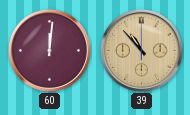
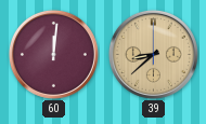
39: 10:53 -> 8:38
